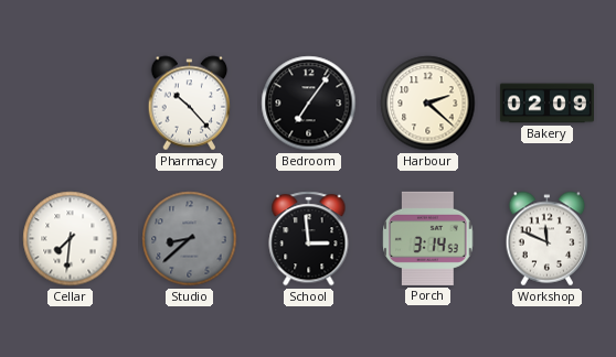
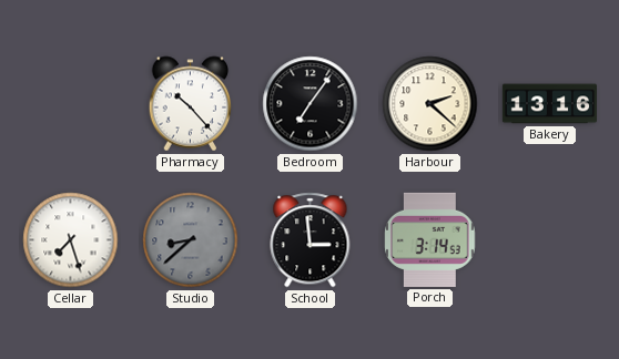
Bakery: 02:09 -> 13:16
Cellar: 7:31 -> 7:27
Workshop: 11:49 -> none
